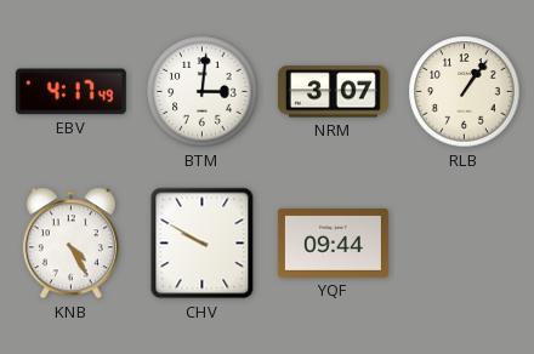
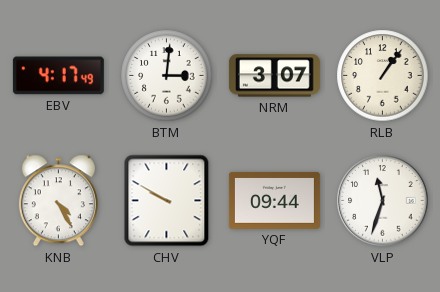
VLP: none -> 11:33
